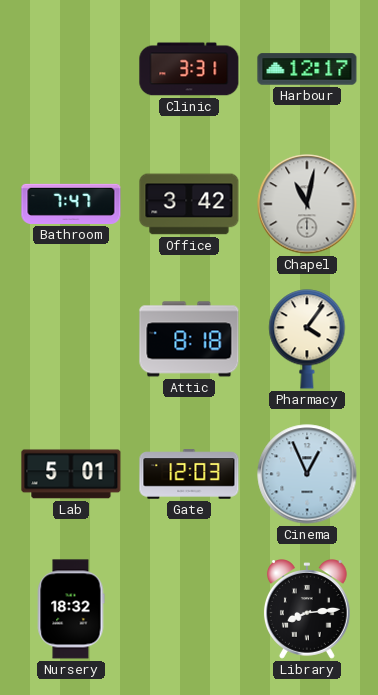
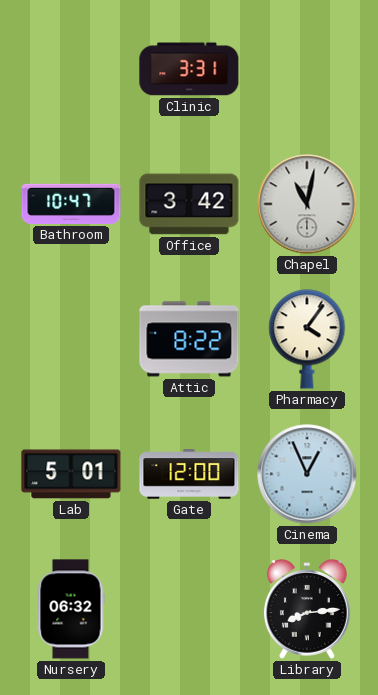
Harbour: 12:17 -> none
Bathroom: 7:47 -> 10:47
Attic: 8:18 -> 8:22
Gate: 12:03 -> 12:00
Nursery: 18:32 -> 06:32
